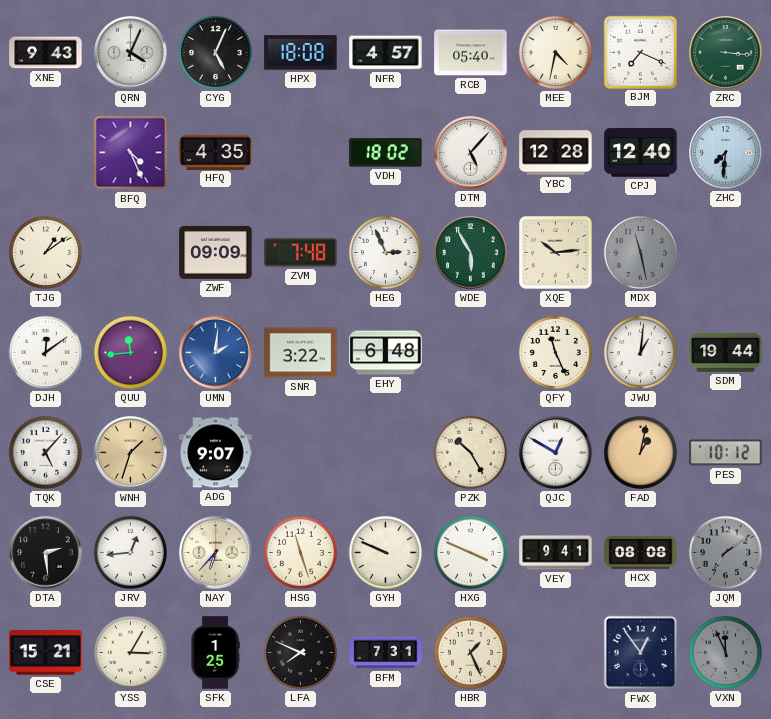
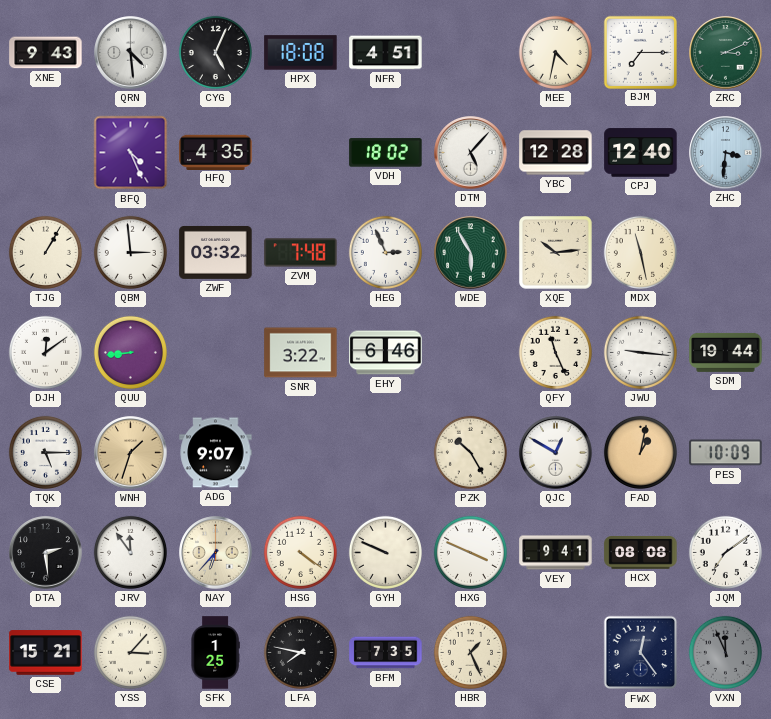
QRN: 4:04 -> 4:29
NFR: 4:57 -> 4:51
RCB: 05:40 -> none
BJM: 7:19 -> 7:15
ZRC: 3:16 -> 3:11
ZHC: 7:31 -> 3:31
TJG: 1:09 -> 1:05
QBM: none -> 2:59
ZWF: 09:09 -> 03:32
MDX dial: grey -> cream
QUU: 11:44 -> 8:44
UMN: 2:01 -> none
EHY: 6:48 -> 6:46
JWU: 1:01 -> 9:16
TQK: 5:07 -> 5:15
PES: 10:12 -> 10:09
JRV: 12:44 -> 11:54
HSG: 11:27 -> 4:21
JQM dial: grey -> white
YSS: 3:05 -> 3:07
LFA: 7:49 -> 7:47
BFM: 7:31 -> 7:35
FWX: 12:54 -> 12:24
